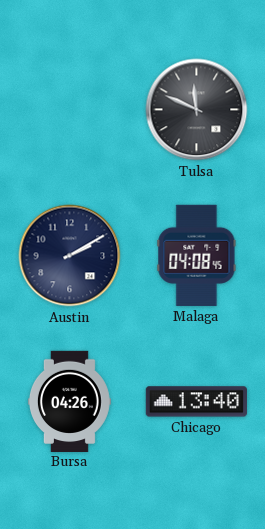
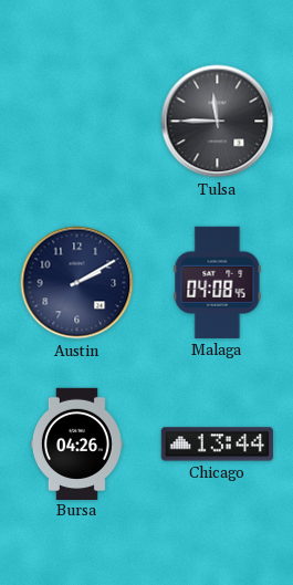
Tulsa: 11:49 -> 11:45
Chicago: 13:40 -> 13:44
